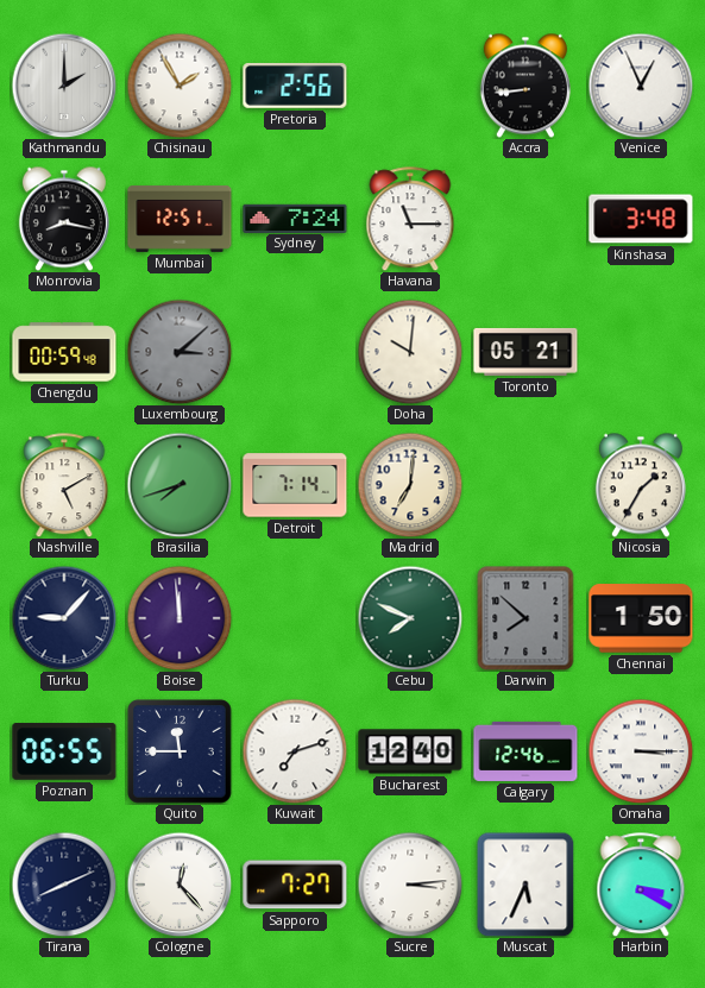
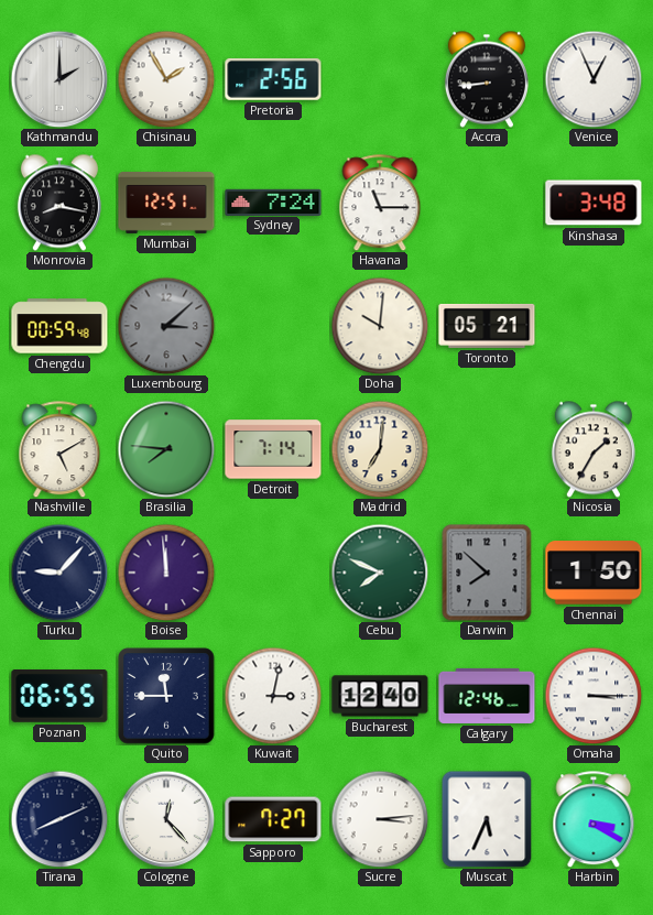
Brasilia: 7:42 -> 7:46
Kuwait: 7:12 -> 3:02
